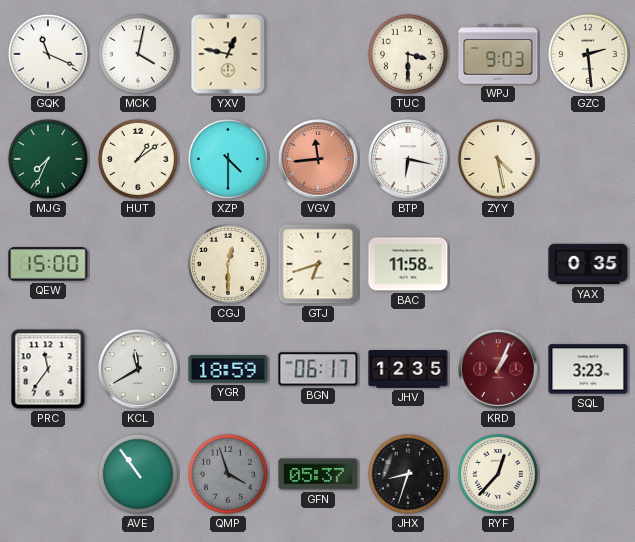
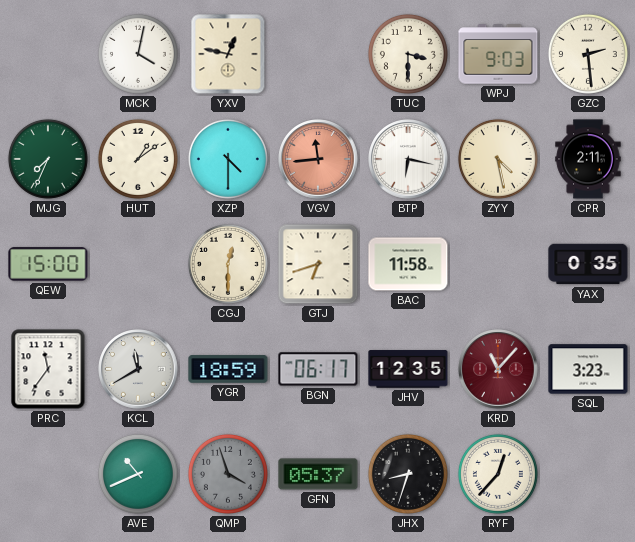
GQK: 11:19 -> none
CPR: none -> 2:11
KRD: 1:04 -> 11:07
AVE: 10:54 -> 10:41
